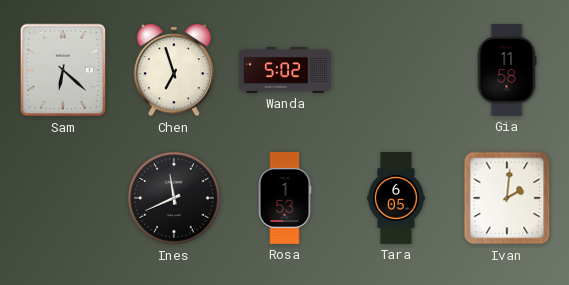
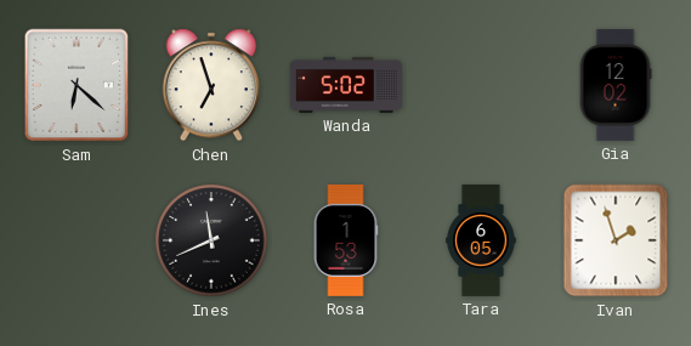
Gia: 11:58 -> 12:02
Ivan: 2:01 -> 1:57
